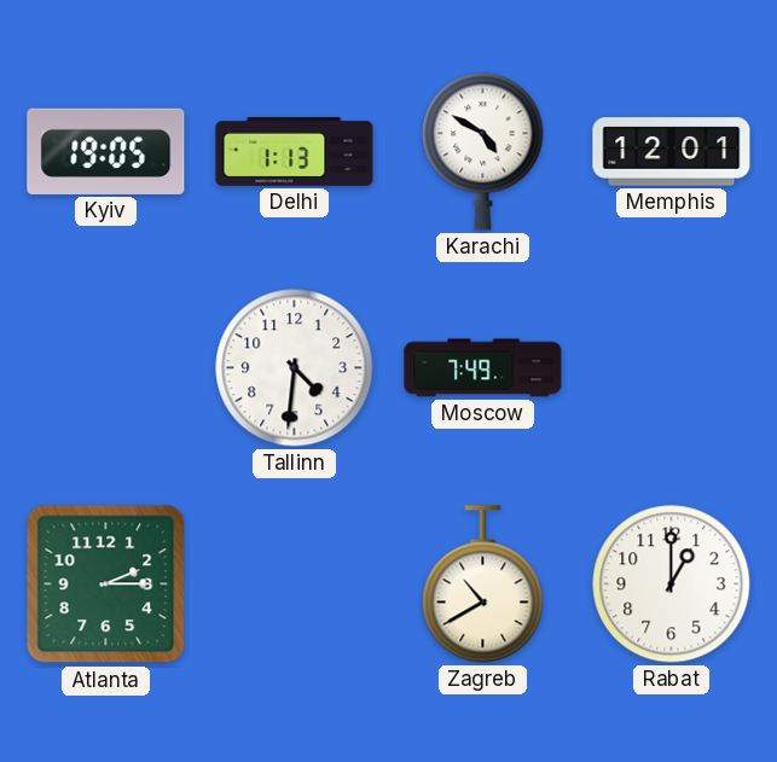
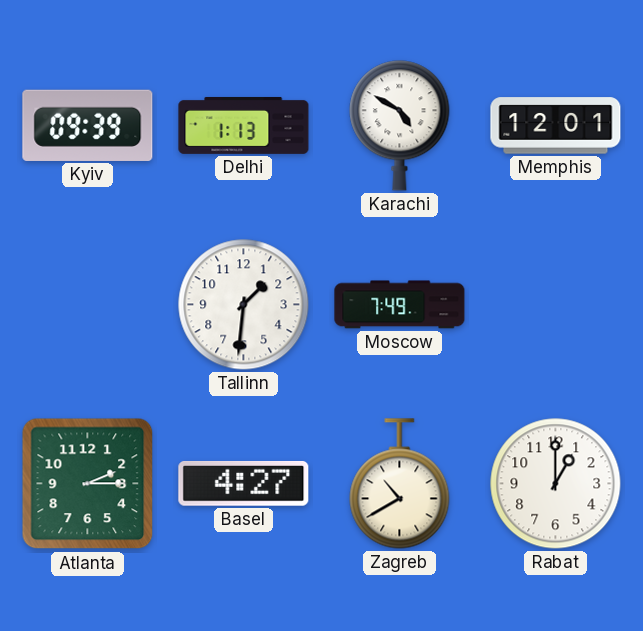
Kyiv: 19:05 -> 09:39
Tallinn: 4:31 -> 1:31
Basel: none -> 4:27
